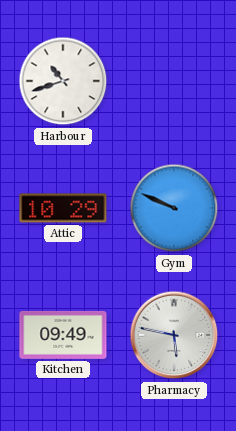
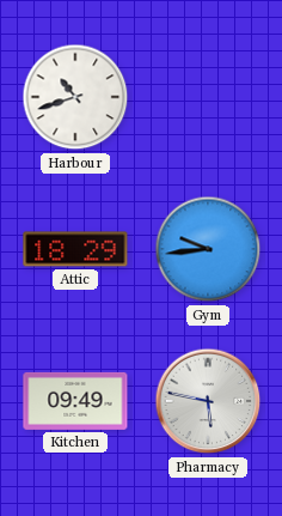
Attic: 10:29 -> 18:29
Gym: 9:49 -> 9:44
